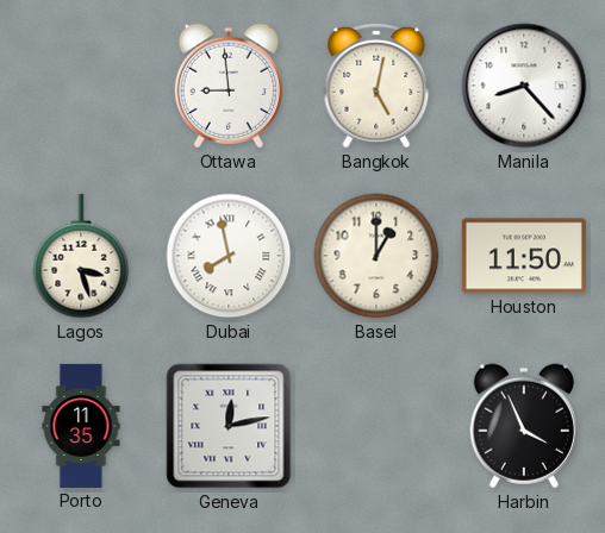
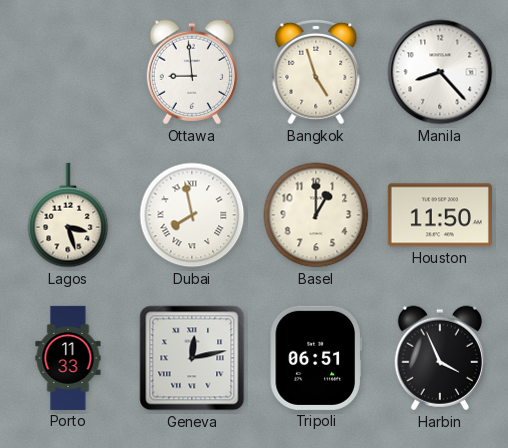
Bangkok: 5:02 -> 4:57
Porto: 11:35 -> 11:33
Tripoli: none -> 06:51
